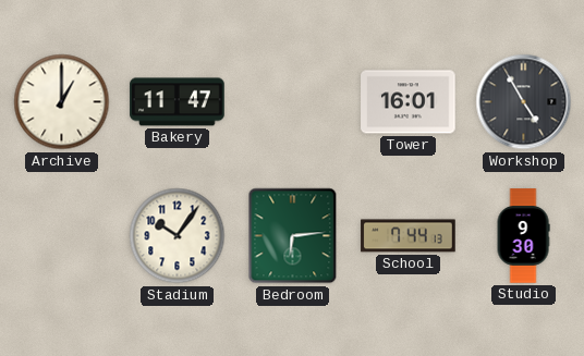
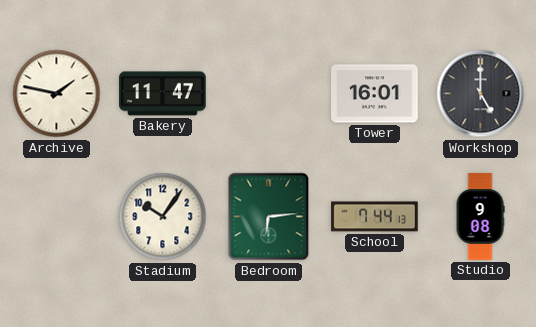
Archive: 1:00 -> 1:47
Workshop: 4:55 -> 5:00
Studio: 9:30 -> 9:08
